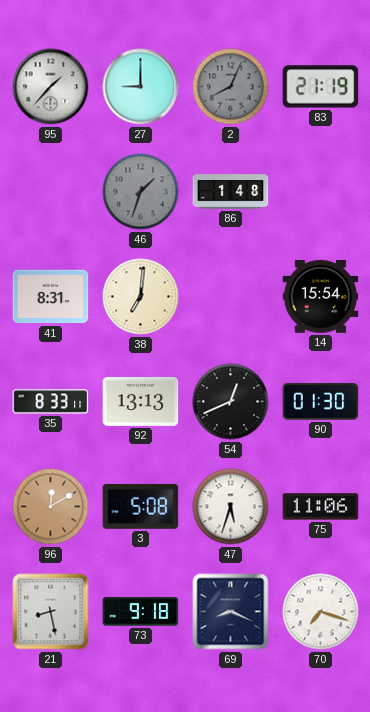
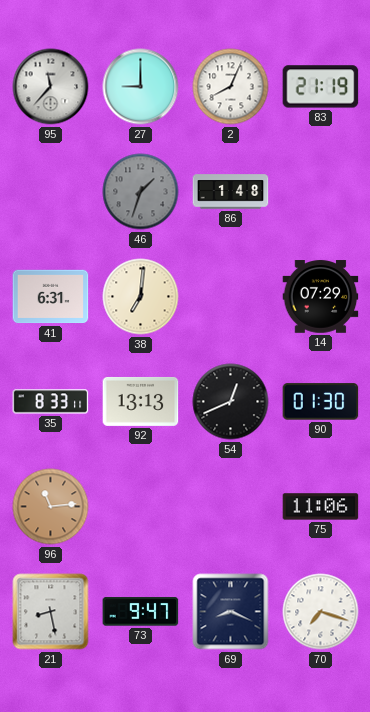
95: 1:37 -> 11:37
2 dial: grey -> white
41: 8:31 -> 6:31
14: 15:54 -> 07:29
96: 12:10 -> 11:14
3: 5:08 -> none
47: 5:33 -> none
73: 9:18 -> 9:47
